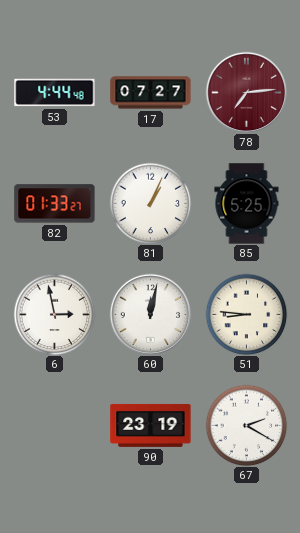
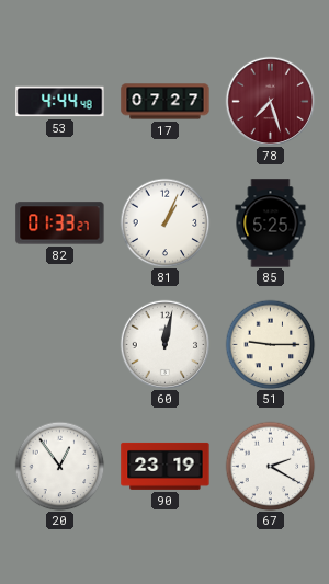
78: 7:14 -> 7:27
6: 2:58 -> none
51: 8:46 -> 9:15
20: none -> 12:54
